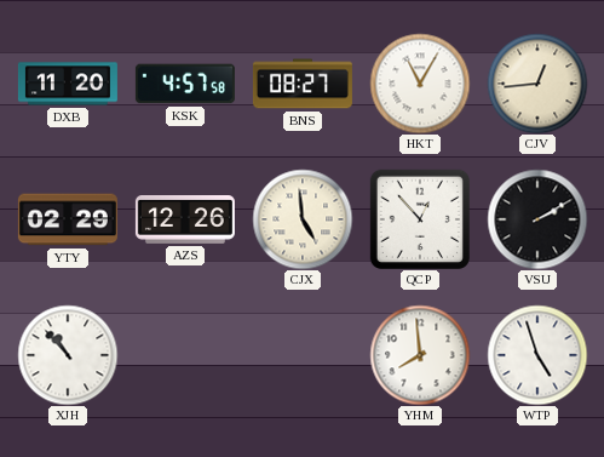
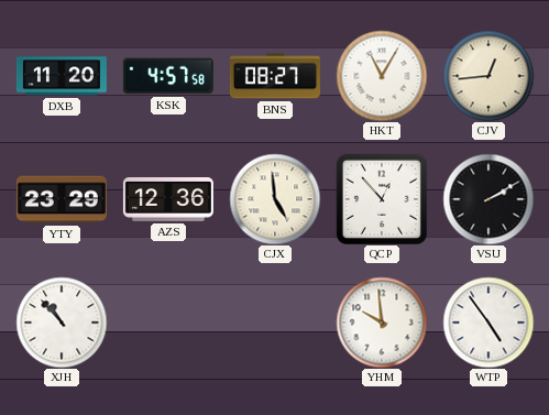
YTY: 02:29 -> 23:29
AZS: 12:26 -> 12:36
YHM: 7:59 -> 9:59
WTP: 4:57 -> 4:54
